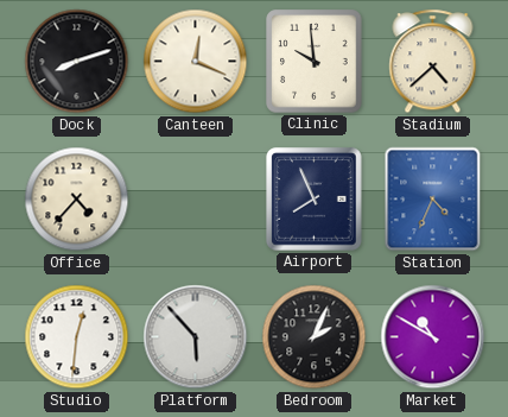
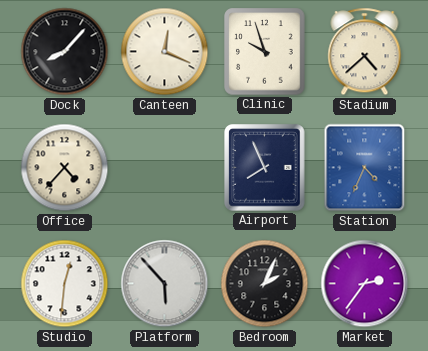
Dock: 8:12 -> 8:07
Clinic: 9:59 -> 9:57
Market: 10:50 -> 2:36
